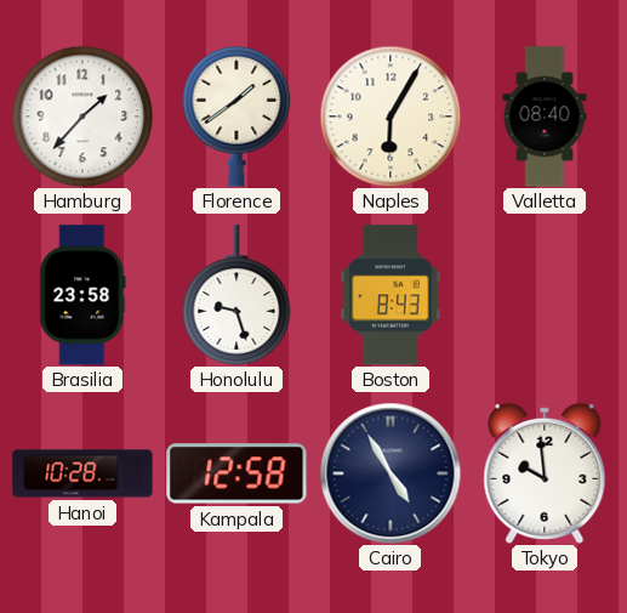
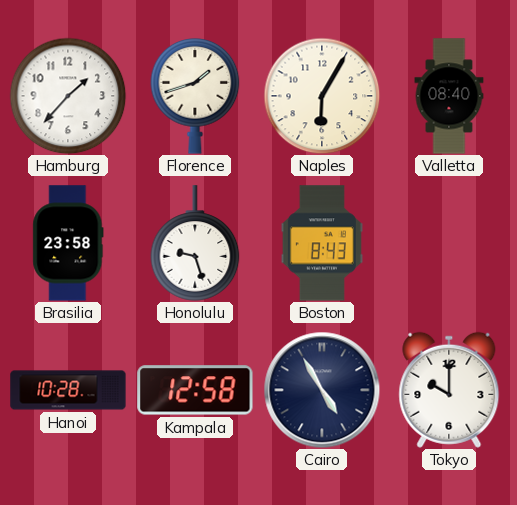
Florence: 1:39 -> 1:42
Tokyo: 9:59 -> 10:00
